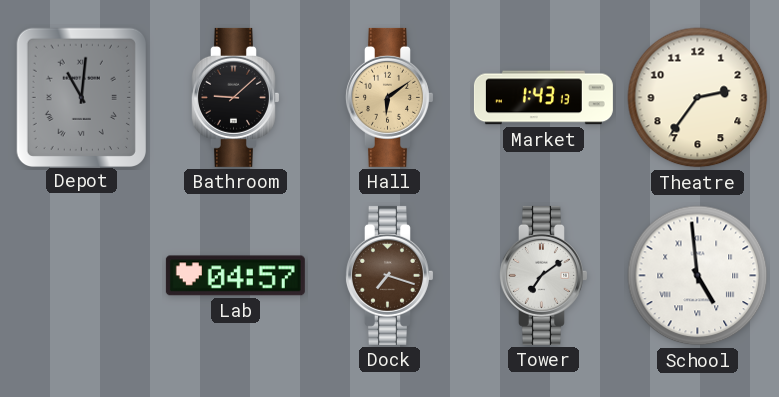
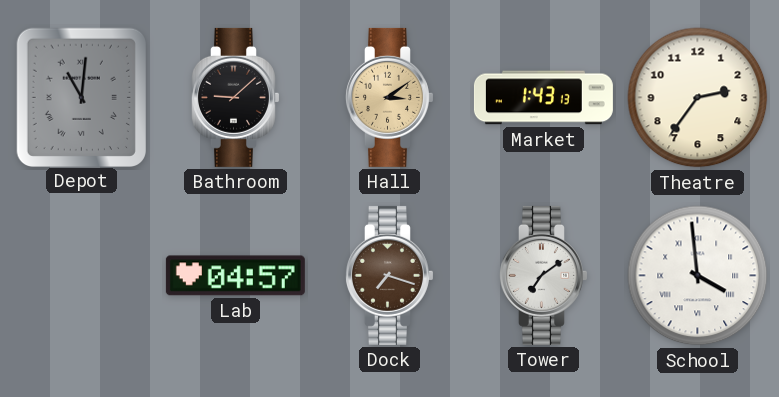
Hall: 6:09 -> 3:09
School: 4:59 -> 3:59
